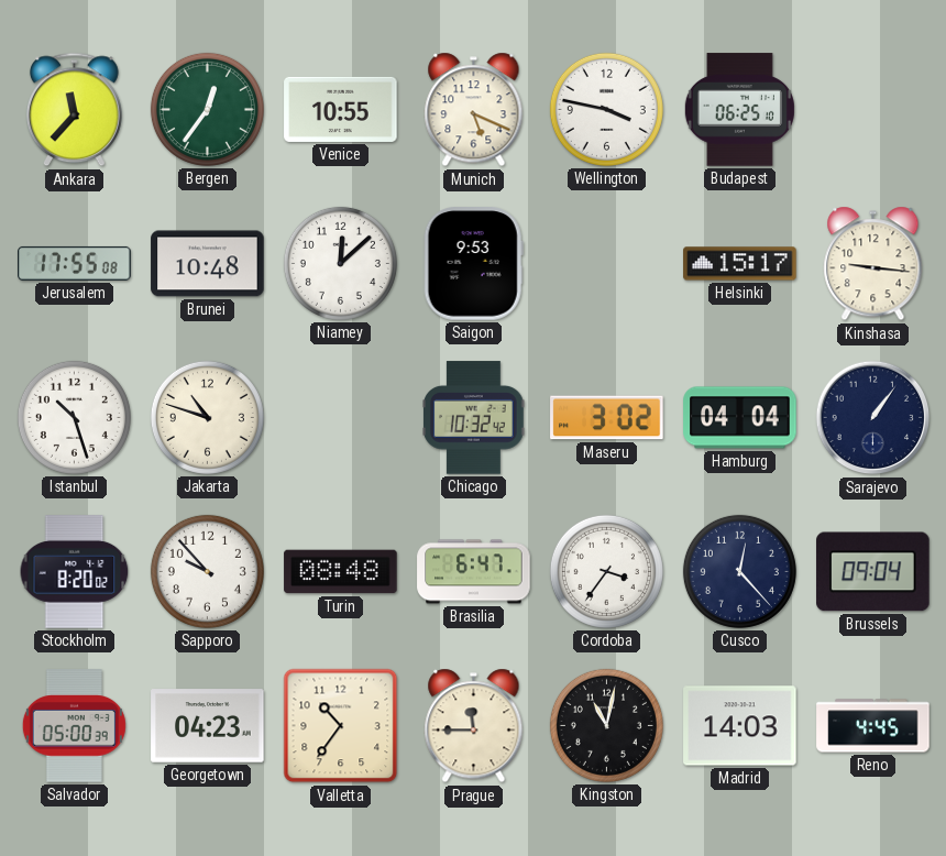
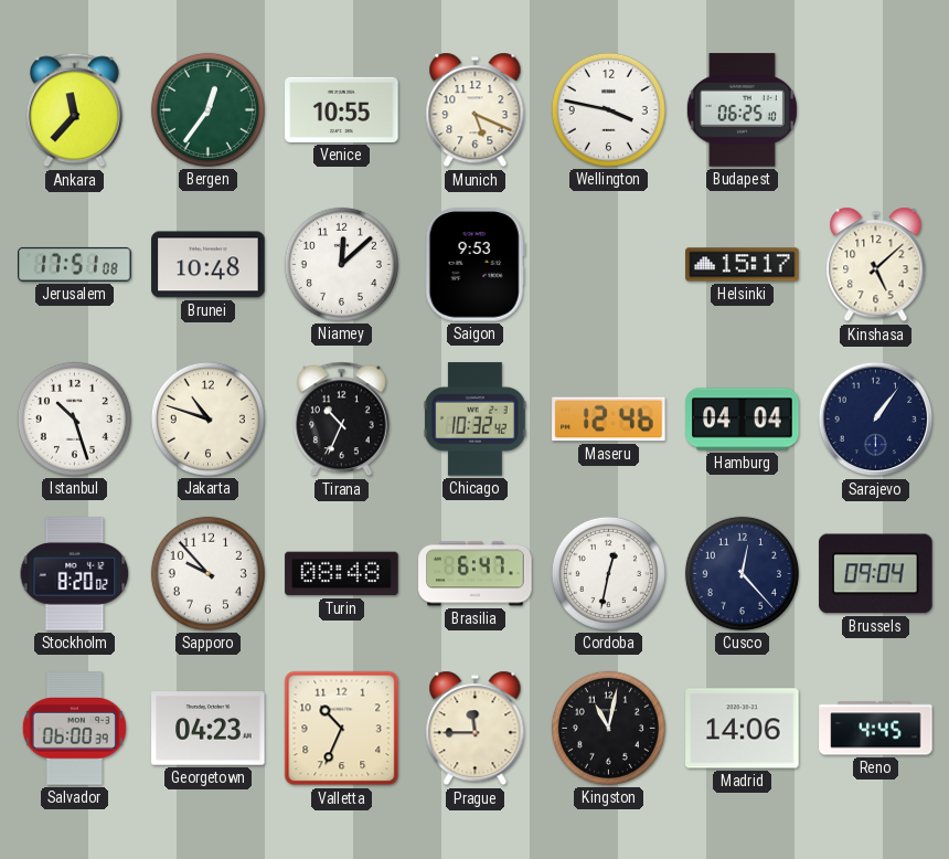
Jerusalem: 17:55 -> 17:51
Kinshasa: 9:16 -> 5:08
Tirana: none -> 10:34
Maseru: 3:02 -> 12:46
Cordoba: 3:36 -> 12:32
Salvador: 05:00 -> 06:00
Valletta: 10:36 -> 10:34
Madrid: 14:03 -> 14:06
